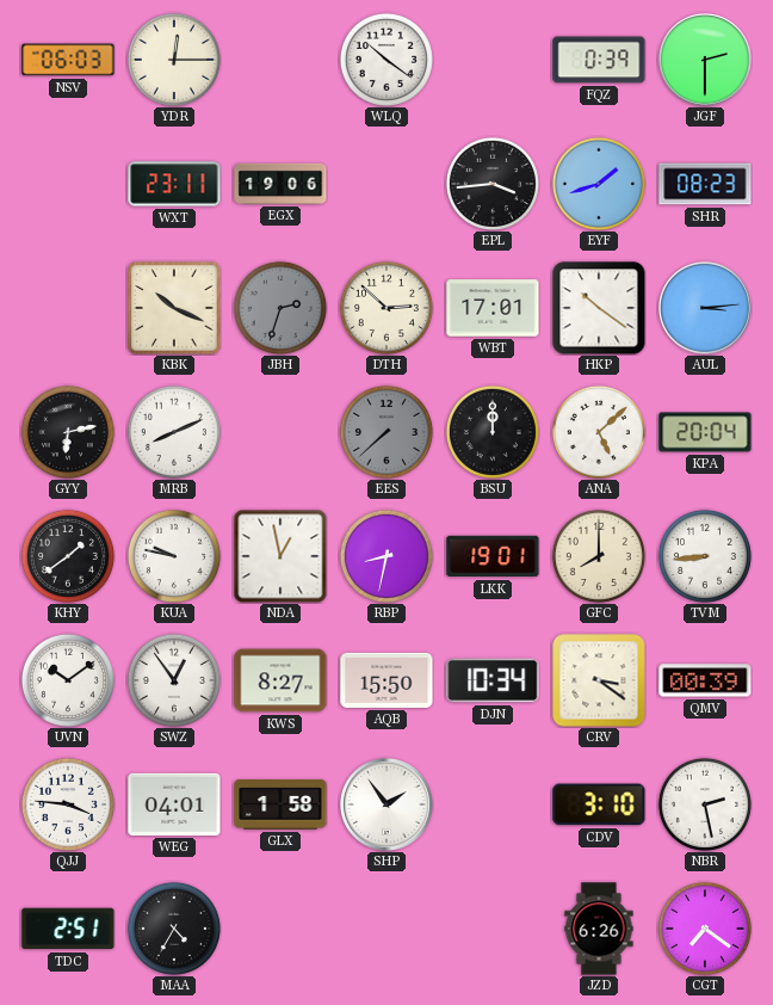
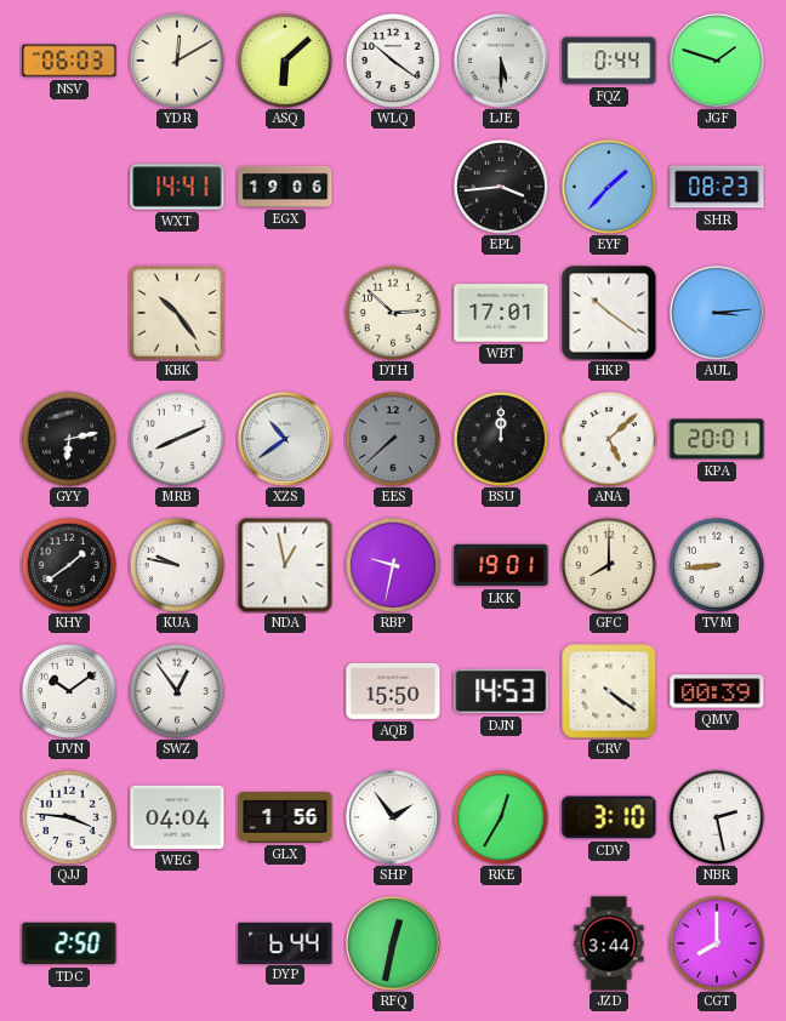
YDR: 12:15 -> 12:10
ASQ: none -> 6:08
LJE: none -> 5:30
FQZ: 0:39 -> 0:44
JGF: 2:30 -> 1:48
WXT: 23:11 -> 14:41
EYF: 1:42 -> 1:37
KBK: 10:19 -> 10:24
JBH: 2:33 -> none
XZS: none -> 10:39
KPA: 20:04 -> 20:01
RBP: 8:32 -> 9:32
KWS: 8:27 -> none
DJN: 10:34 -> 14:53
CRV: 3:21 -> 4:21
WEG: 04:01 -> 04:04
GLX: 1:58 -> 1:56
RKE: none -> 12:35
TDC: 2:51 -> 2:50
MAA: 4:35 -> none
DYP: none -> 6:44
RFQ: none -> 12:32
JZD: 6:26 -> 3:44
CGT: 7:21 -> 8:00
